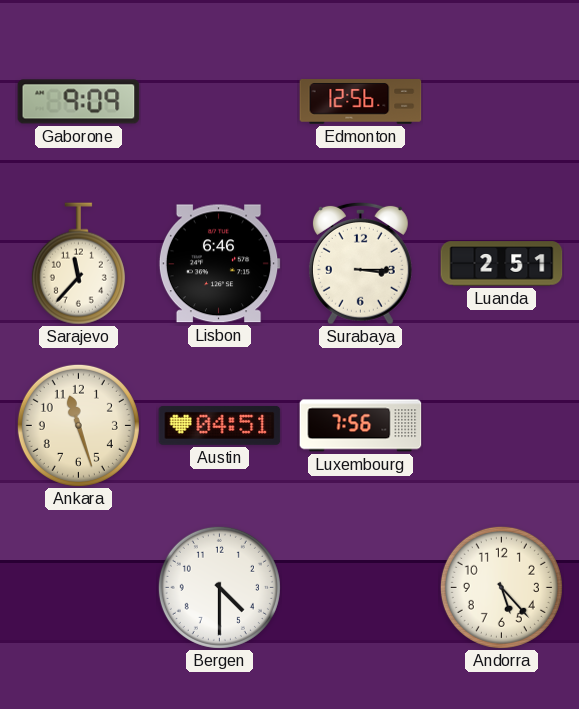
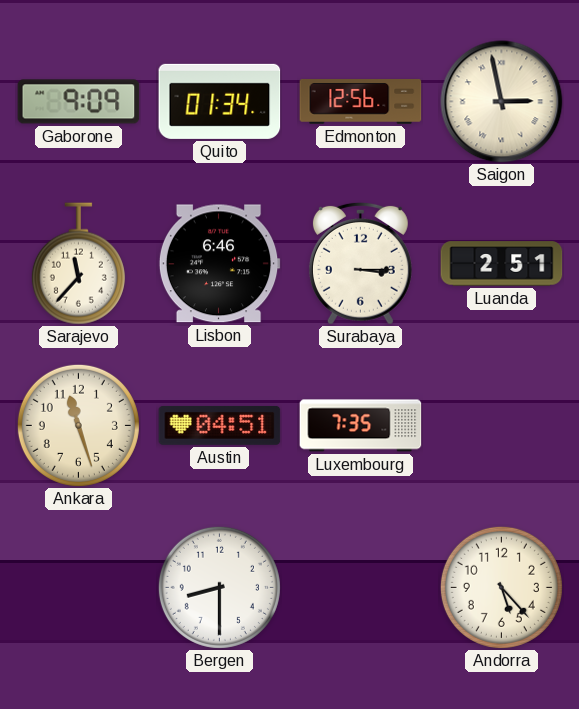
Quito: none -> 01:34
Saigon: none -> 2:58
Luxembourg: 7:56 -> 7:35
Bergen: 4:30 -> 8:30
